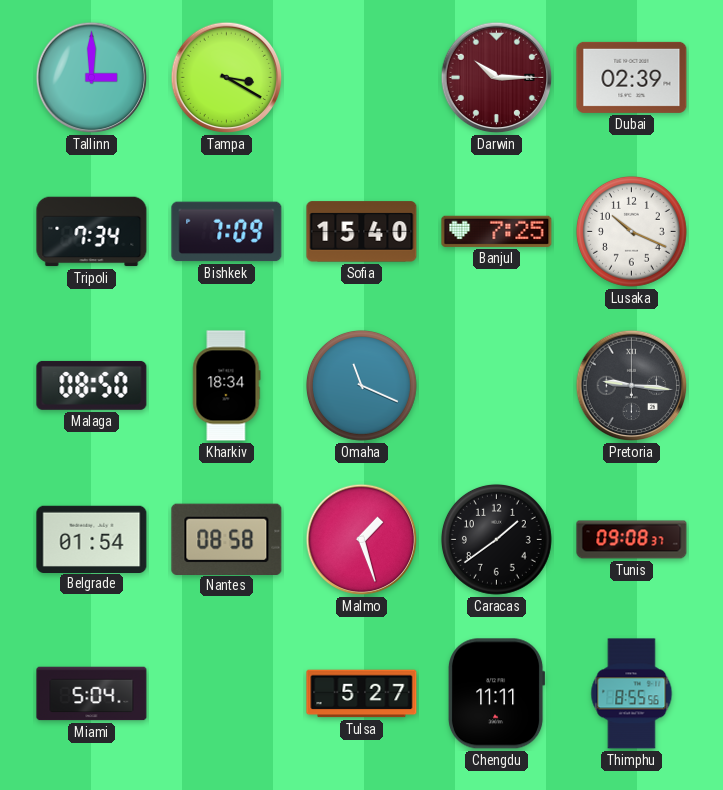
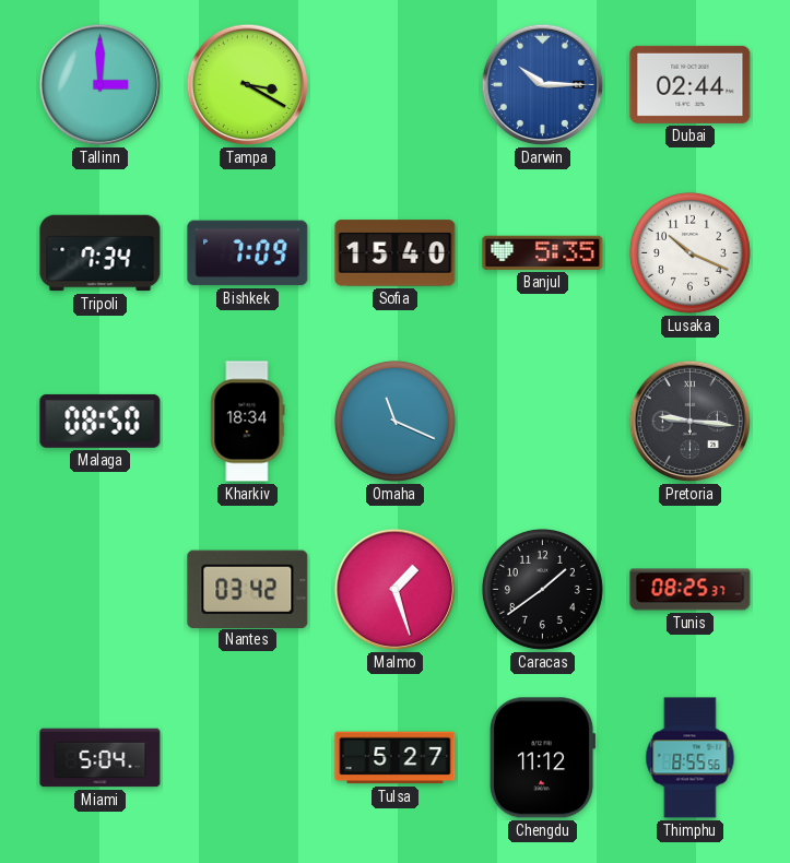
Darwin dial: burgundy -> blue
Dubai: 02:39 -> 02:44
Banjul: 7:25 -> 5:35
Belgrade: 01:54 -> none
Nantes: 08:58 -> 03:42
Tunis: 09:08 -> 08:25
Chengdu: 11:11 -> 11:12
